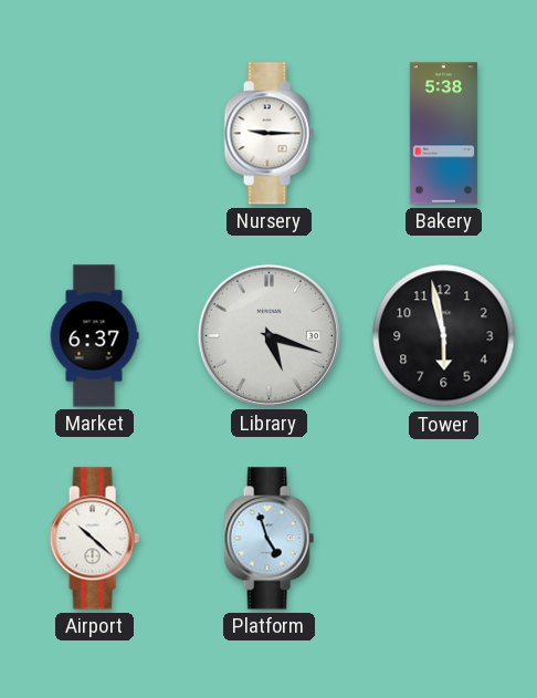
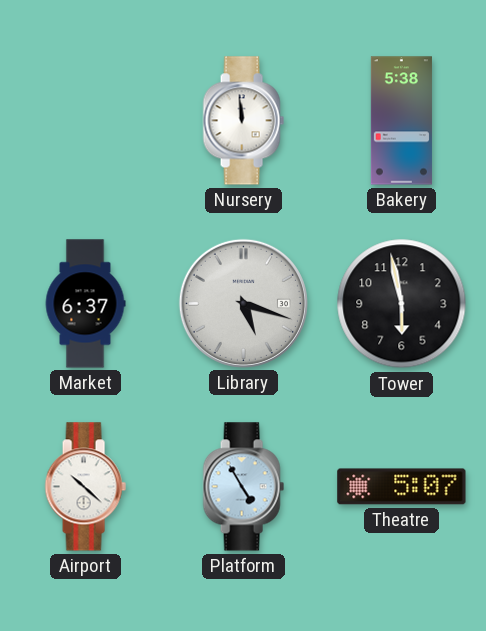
Nursery: 9:15 -> 11:59
Platform: 4:57 -> 4:55
Theatre: none -> 5:07
